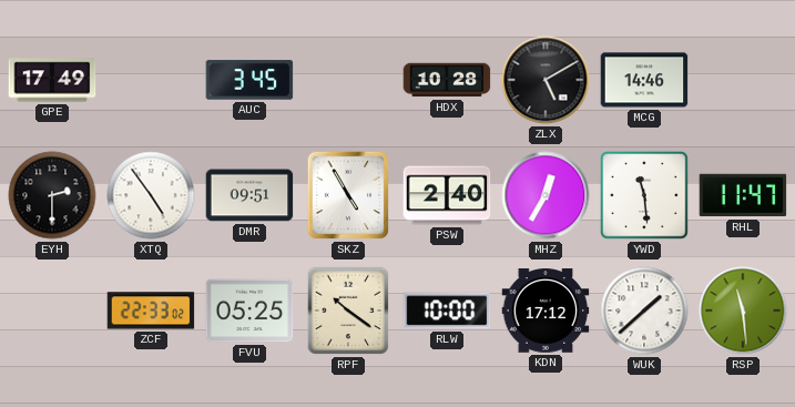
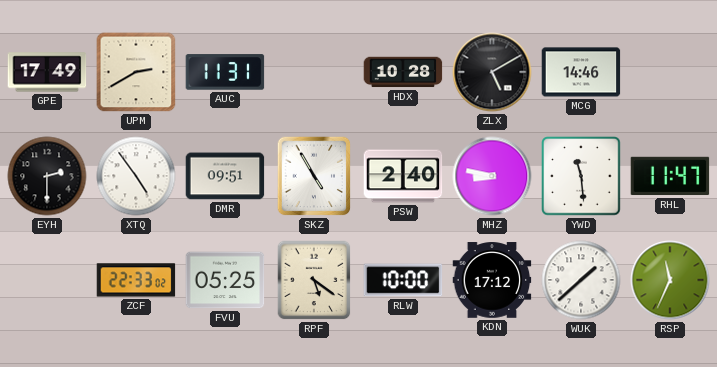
UPM: none -> 2:40
AUC: 3:45 -> 11:31
MHZ: 12:35 -> 8:47
RPF: 10:21 -> 5:21
RSP: 11:29 -> 11:34
